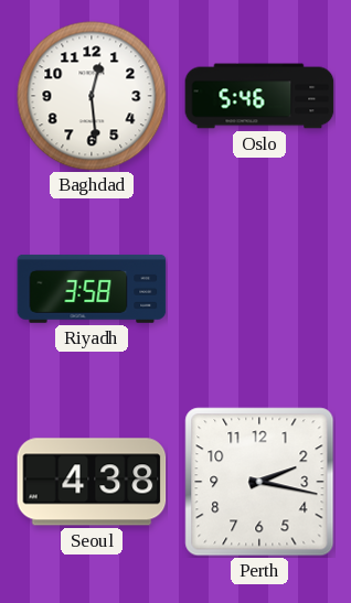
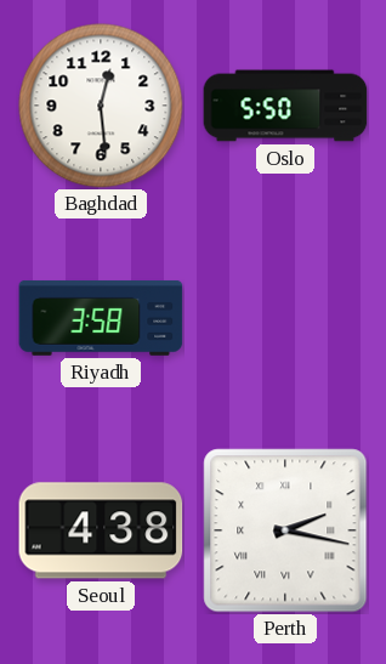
Oslo: 5:46 -> 5:50
Perth numerals: Arabic -> Roman
